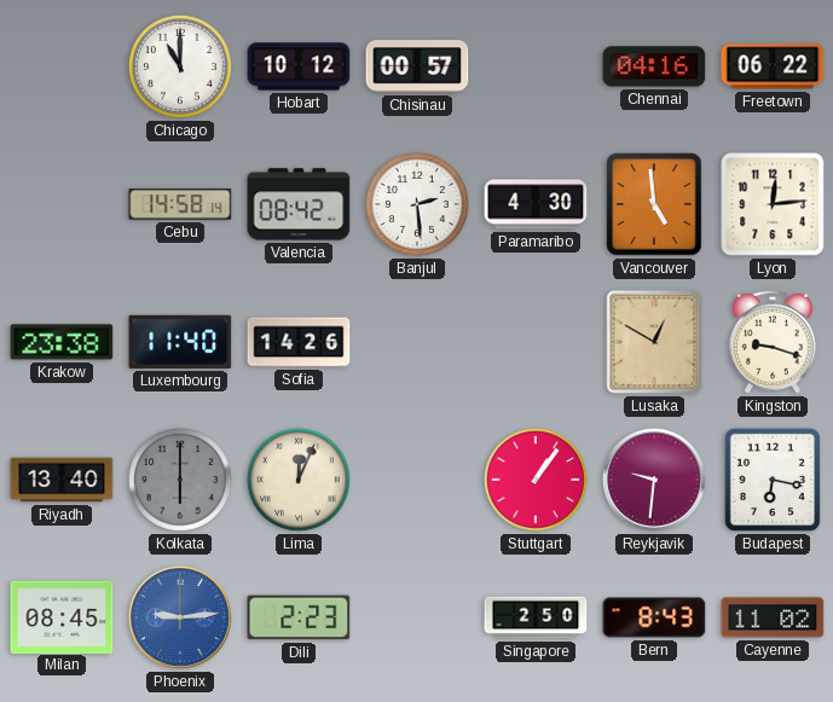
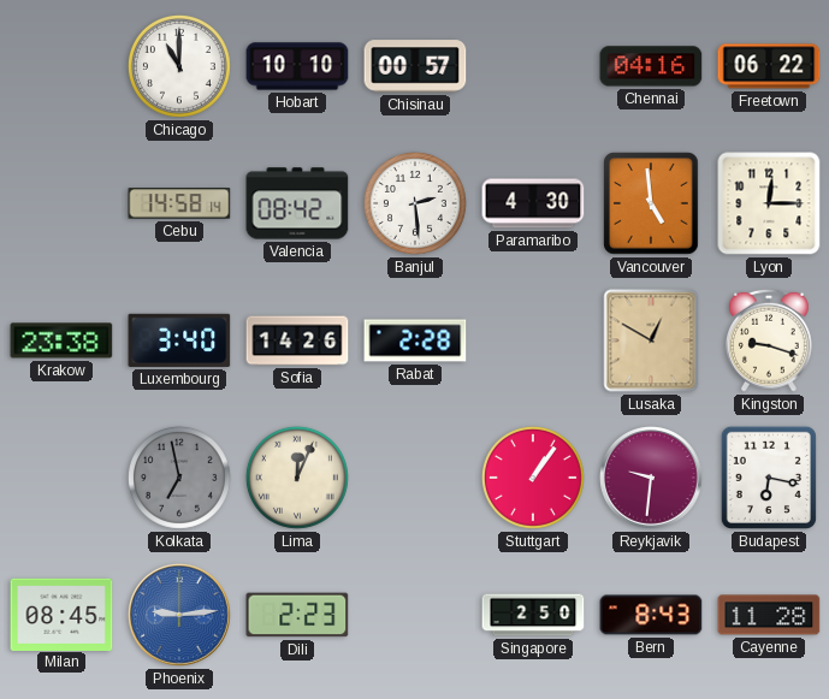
Hobart: 10:12 -> 10:10
Lyon: 12:14 -> 12:15
Luxembourg: 11:40 -> 3:40
Rabat: none -> 2:28
Riyadh: 13:40 -> none
Kolkata: 6:00 -> 6:58
Cayenne: 11:02 -> 11:28
